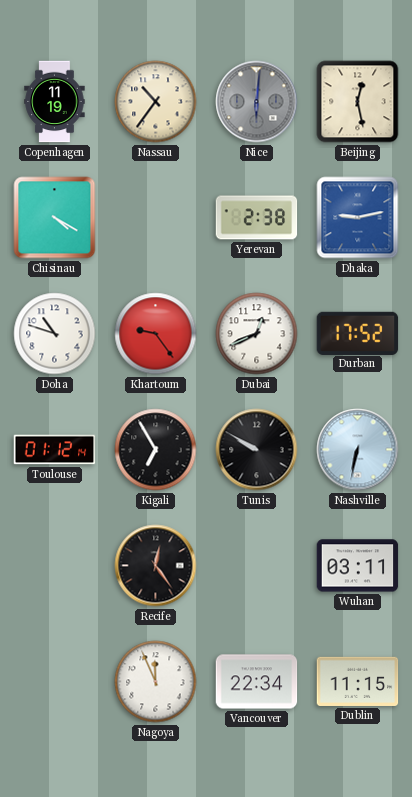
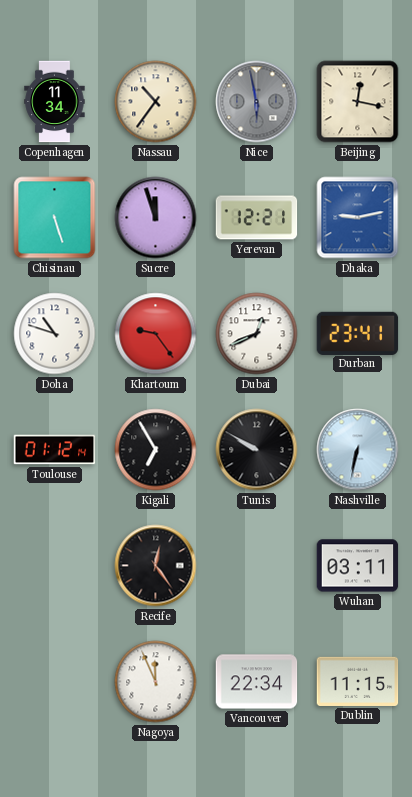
Copenhagen: 11:19 -> 11:34
Nice: 6:01 -> 5:58
Beijing: 12:28 -> 12:17
Chisinau: 4:20 -> 5:27
Sucre: none -> 11:57
Yerevan: 2:38 -> 12:21
Durban: 17:52 -> 23:41
